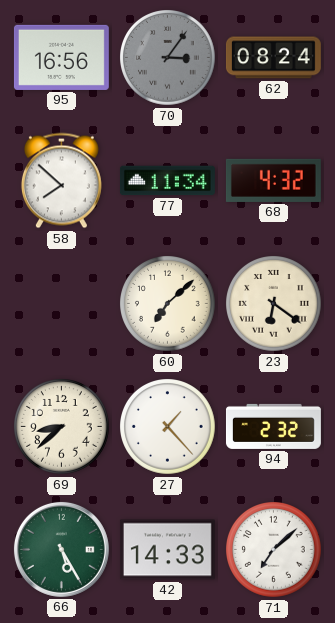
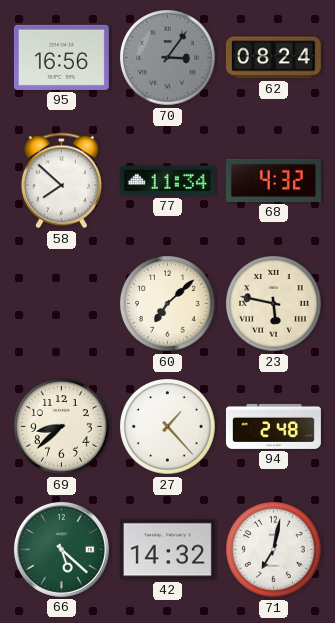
23: 6:21 -> 5:47
94: 2:32 -> 2:48
66: 5:25 -> 5:22
42: 14:33 -> 14:32
71: 7:08 -> 7:02
